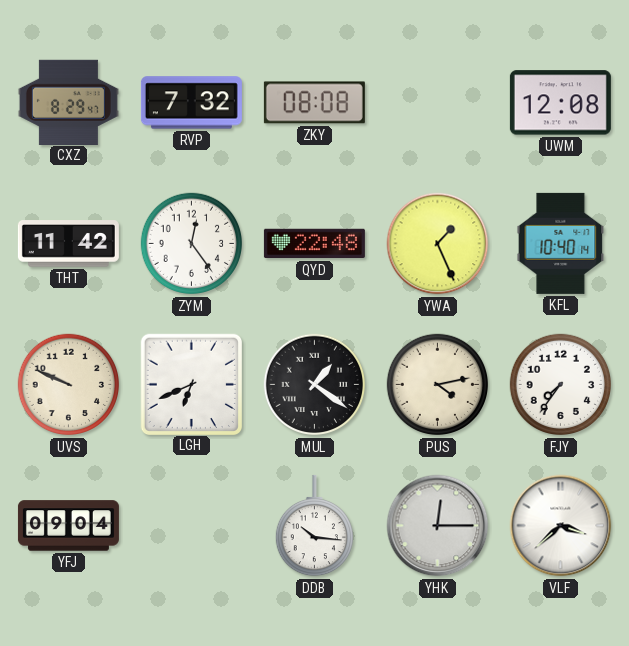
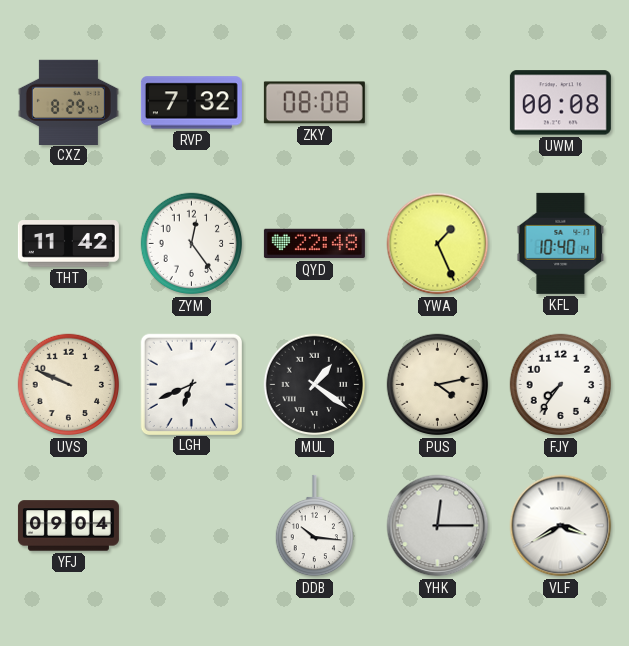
UWM: 12:08 -> 00:08
VLF: 3:38 -> 3:40
